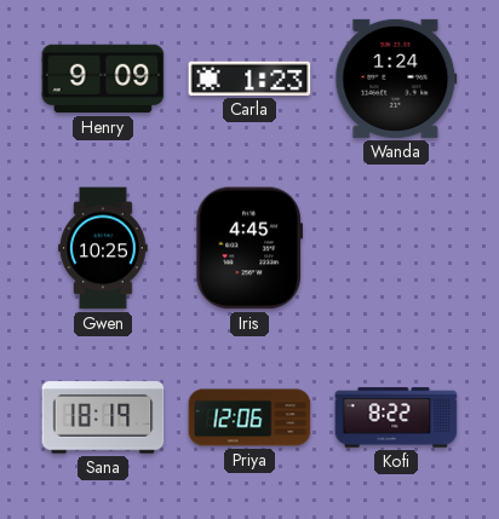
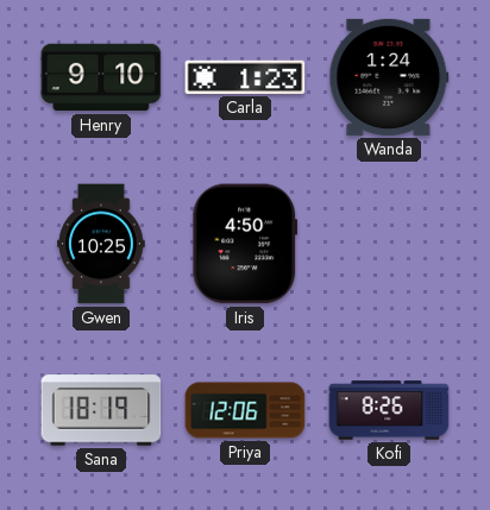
Henry: 9:09 -> 9:10
Iris: 4:45 -> 4:50
Kofi: 8:22 -> 8:26
